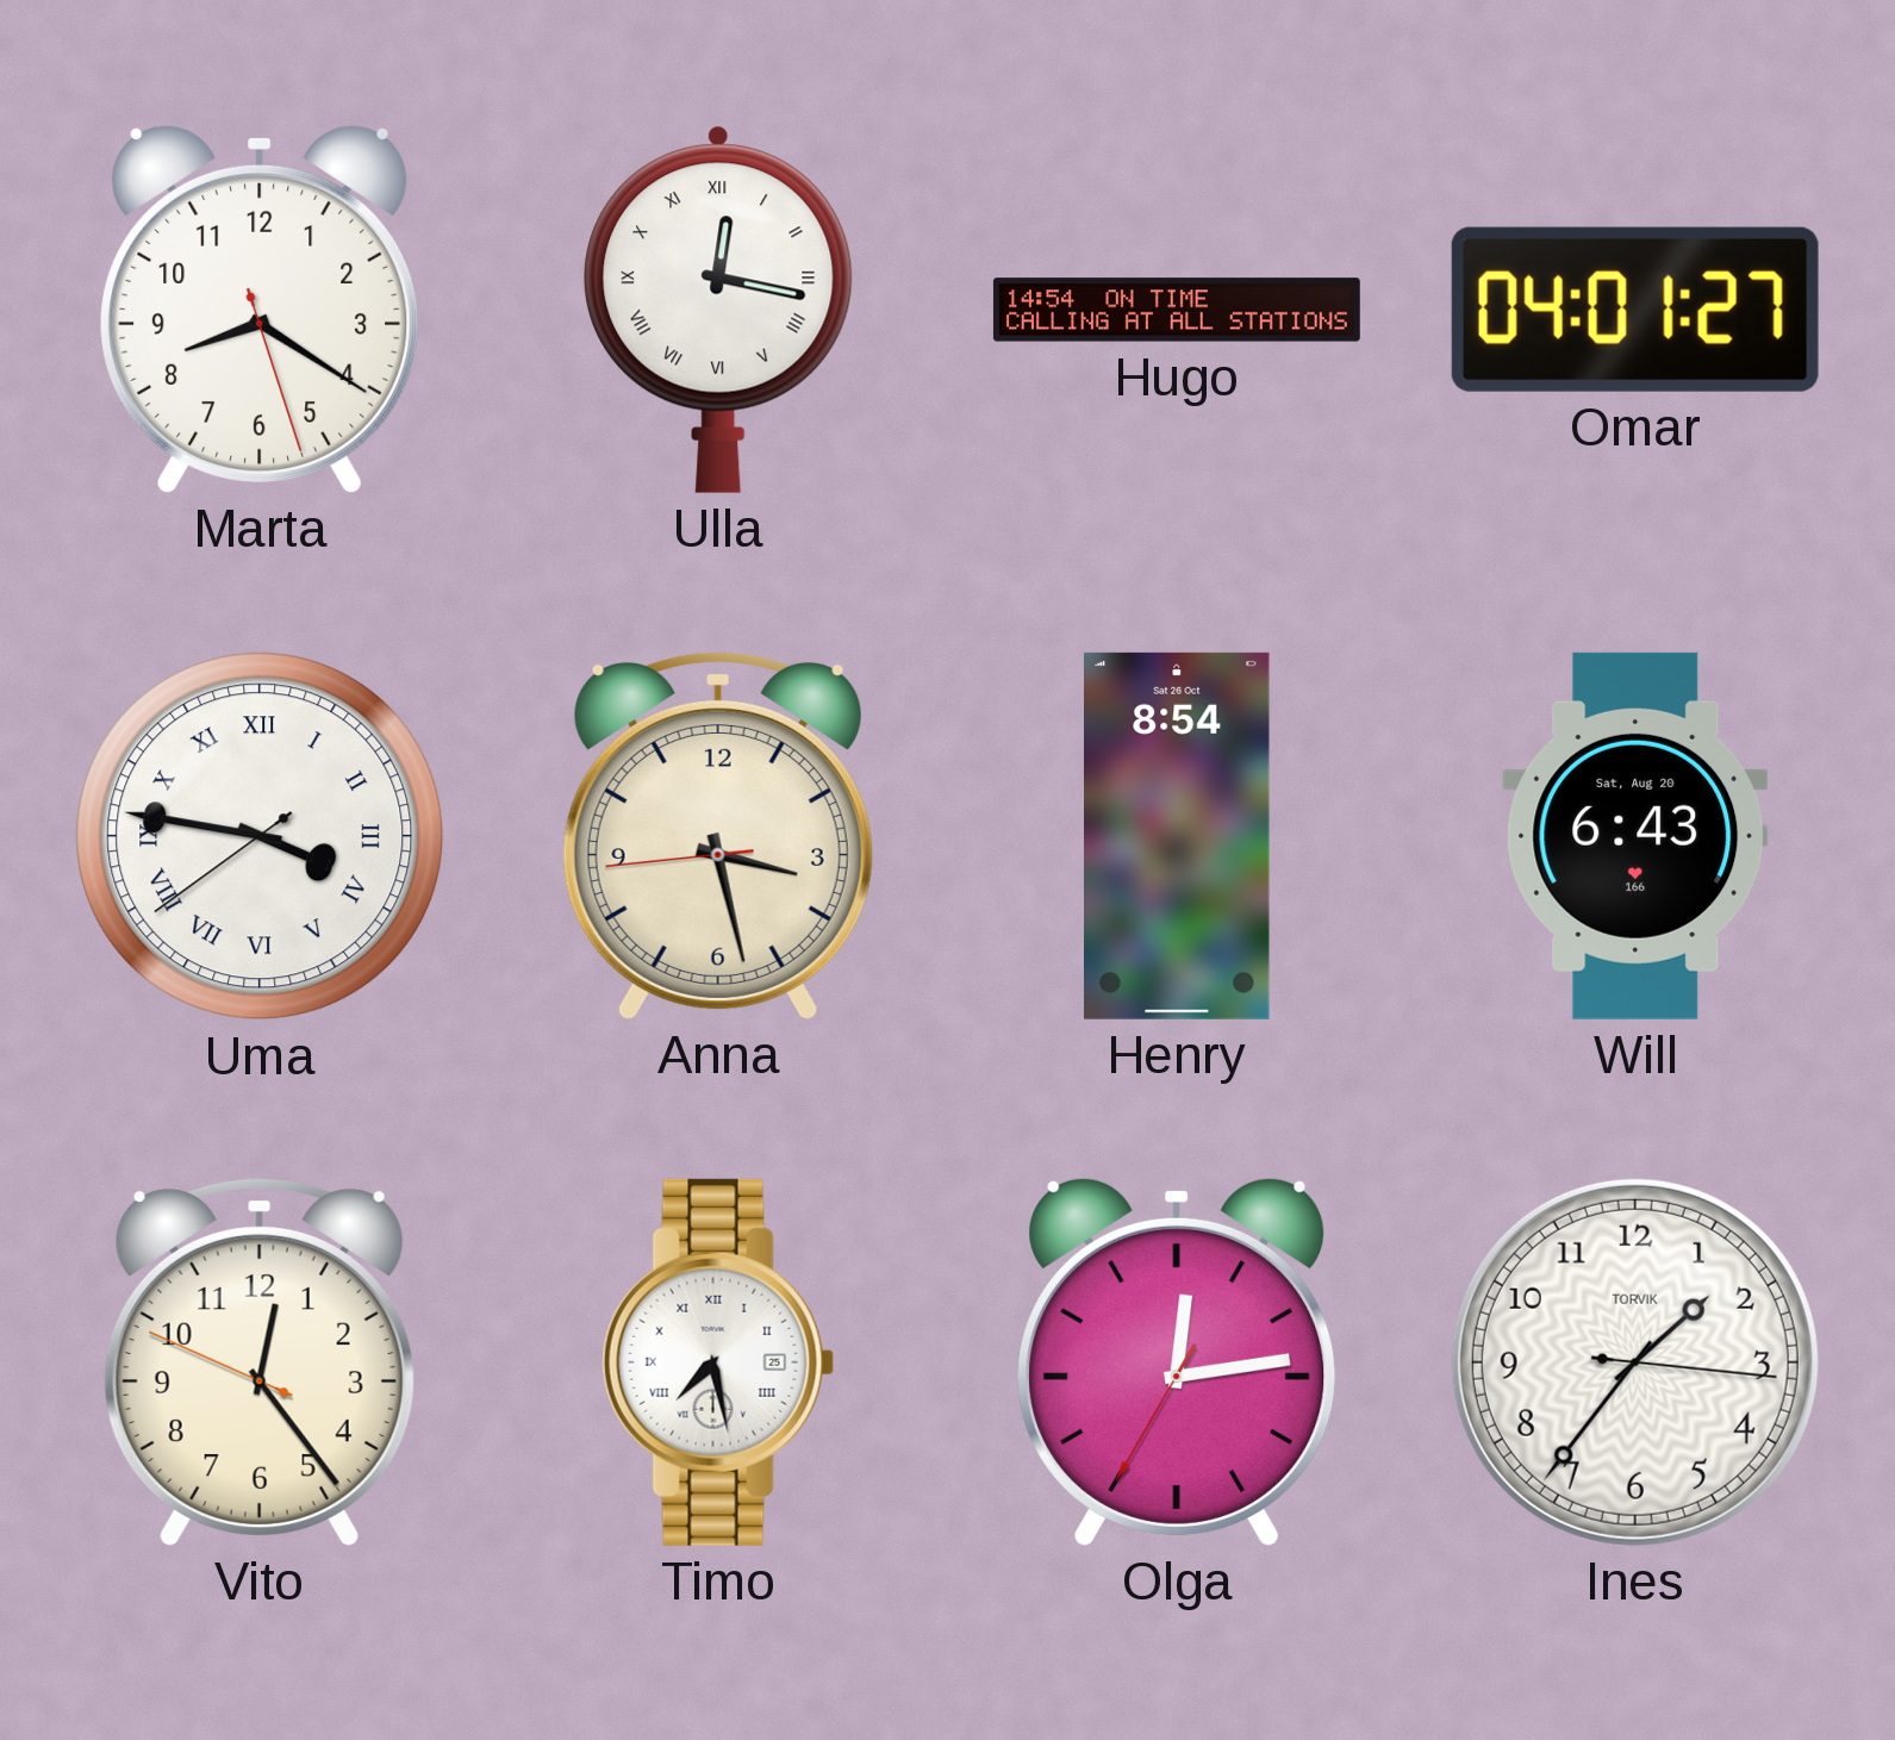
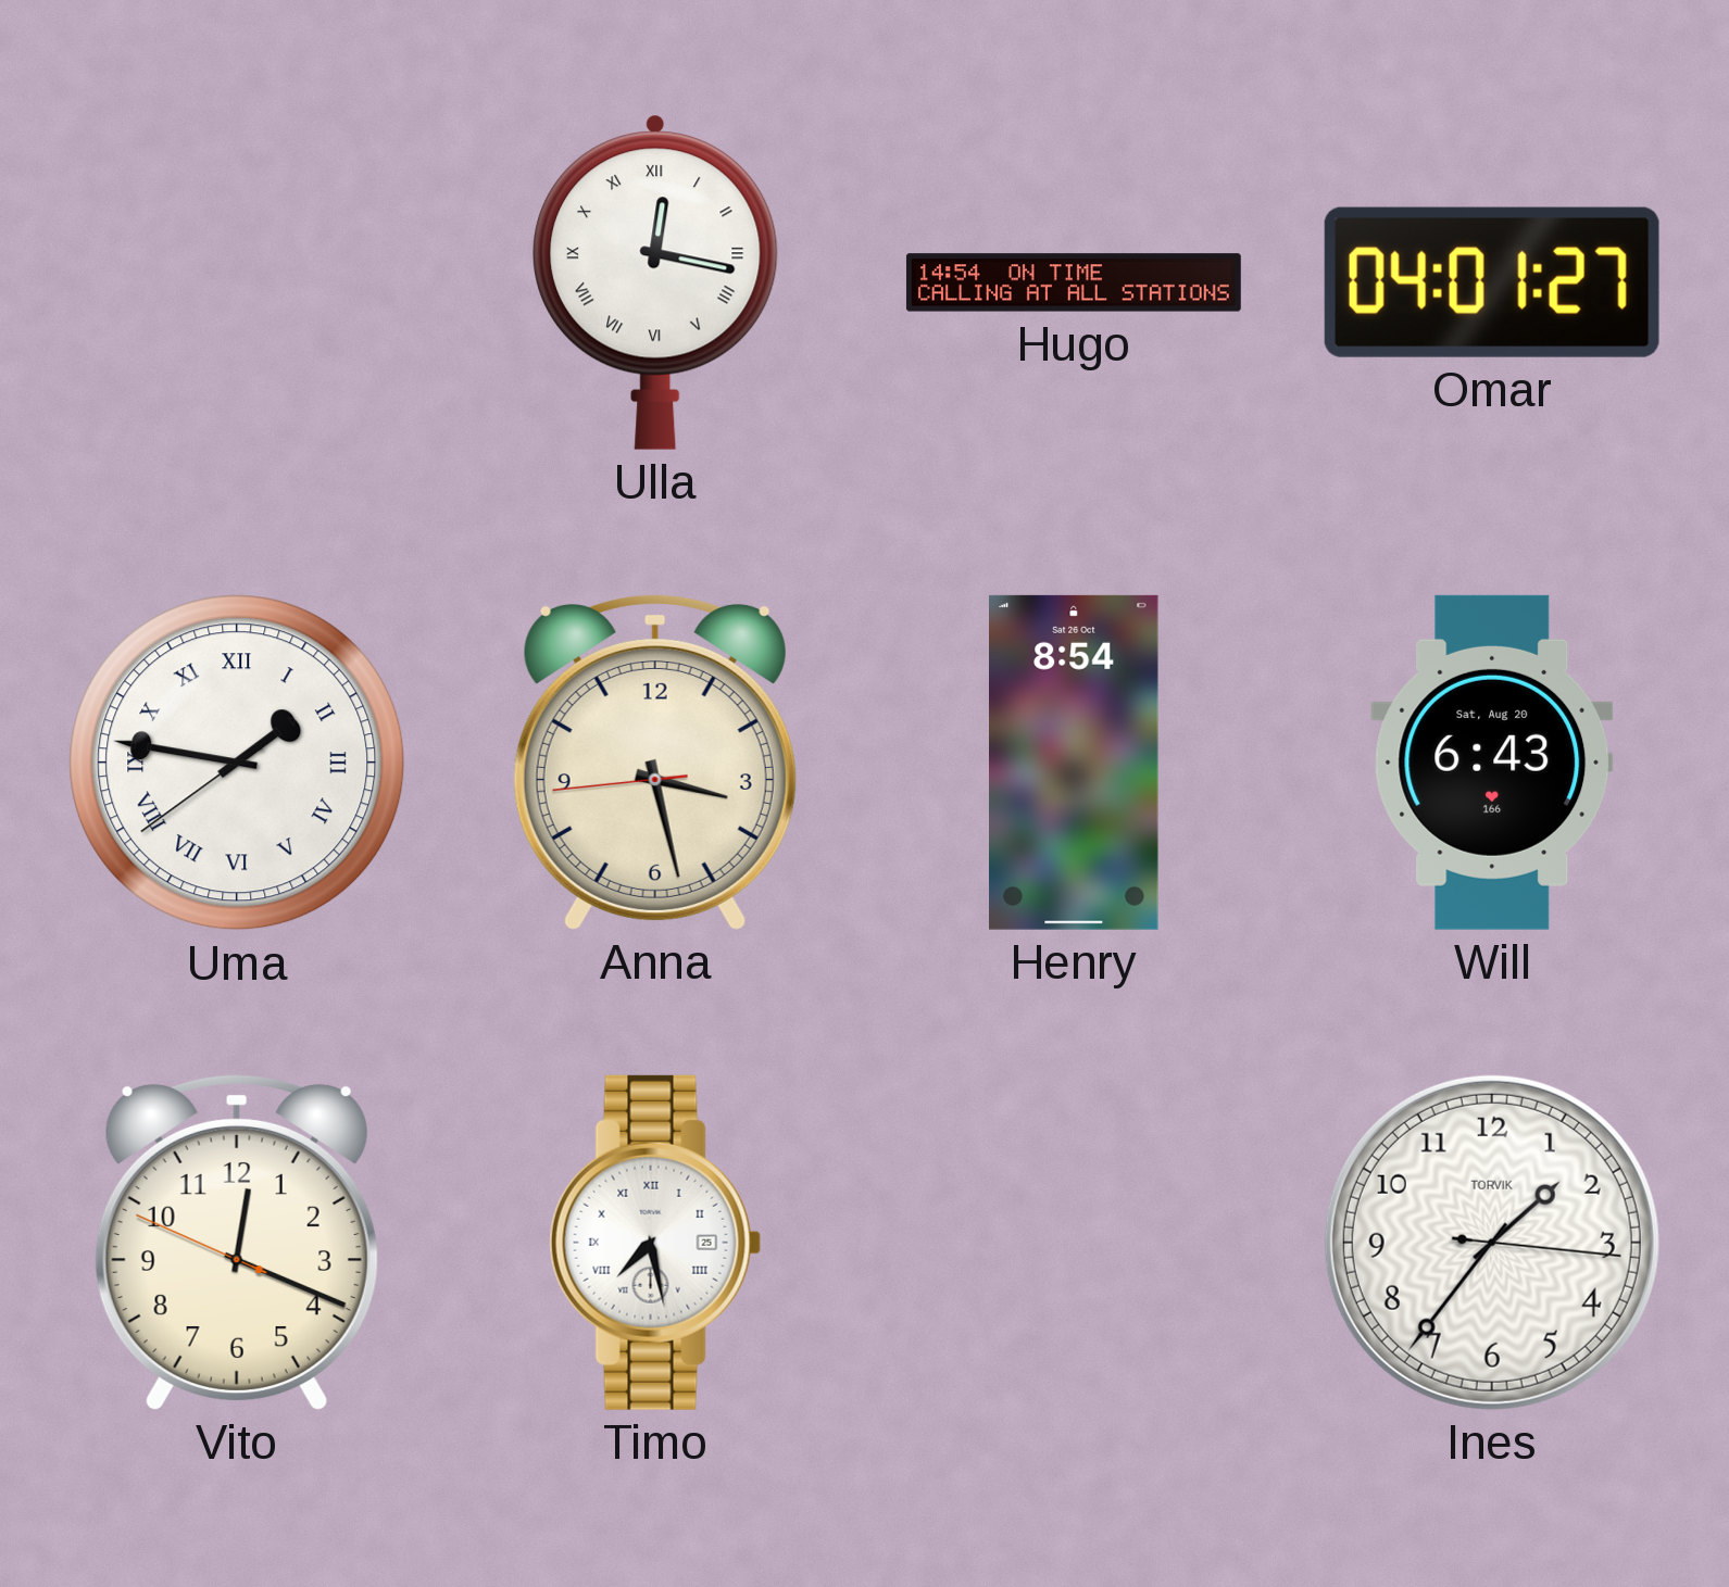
Marta: 8:20 -> none
Uma: 3:46 -> 1:46
Vito: 12:23 -> 12:18
Olga: 12:13 -> none
